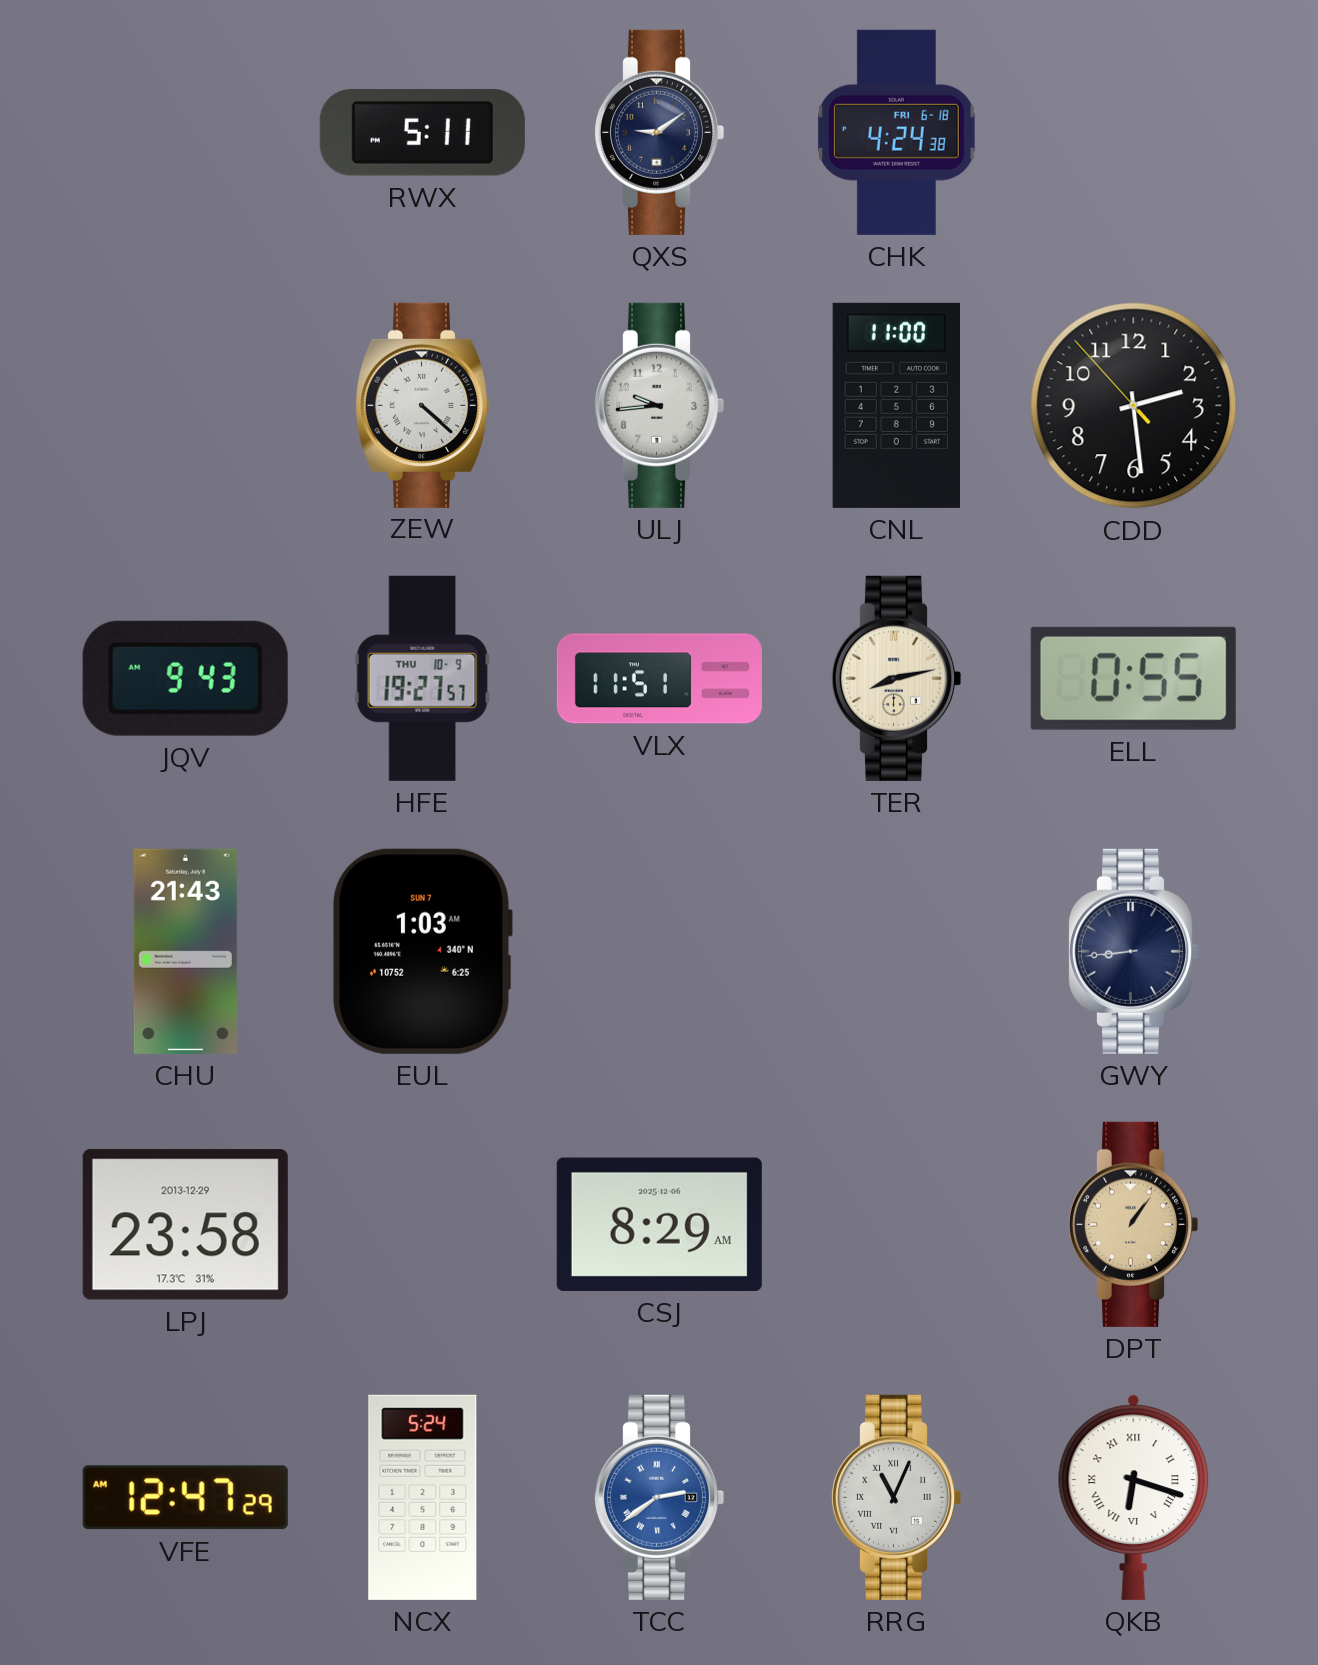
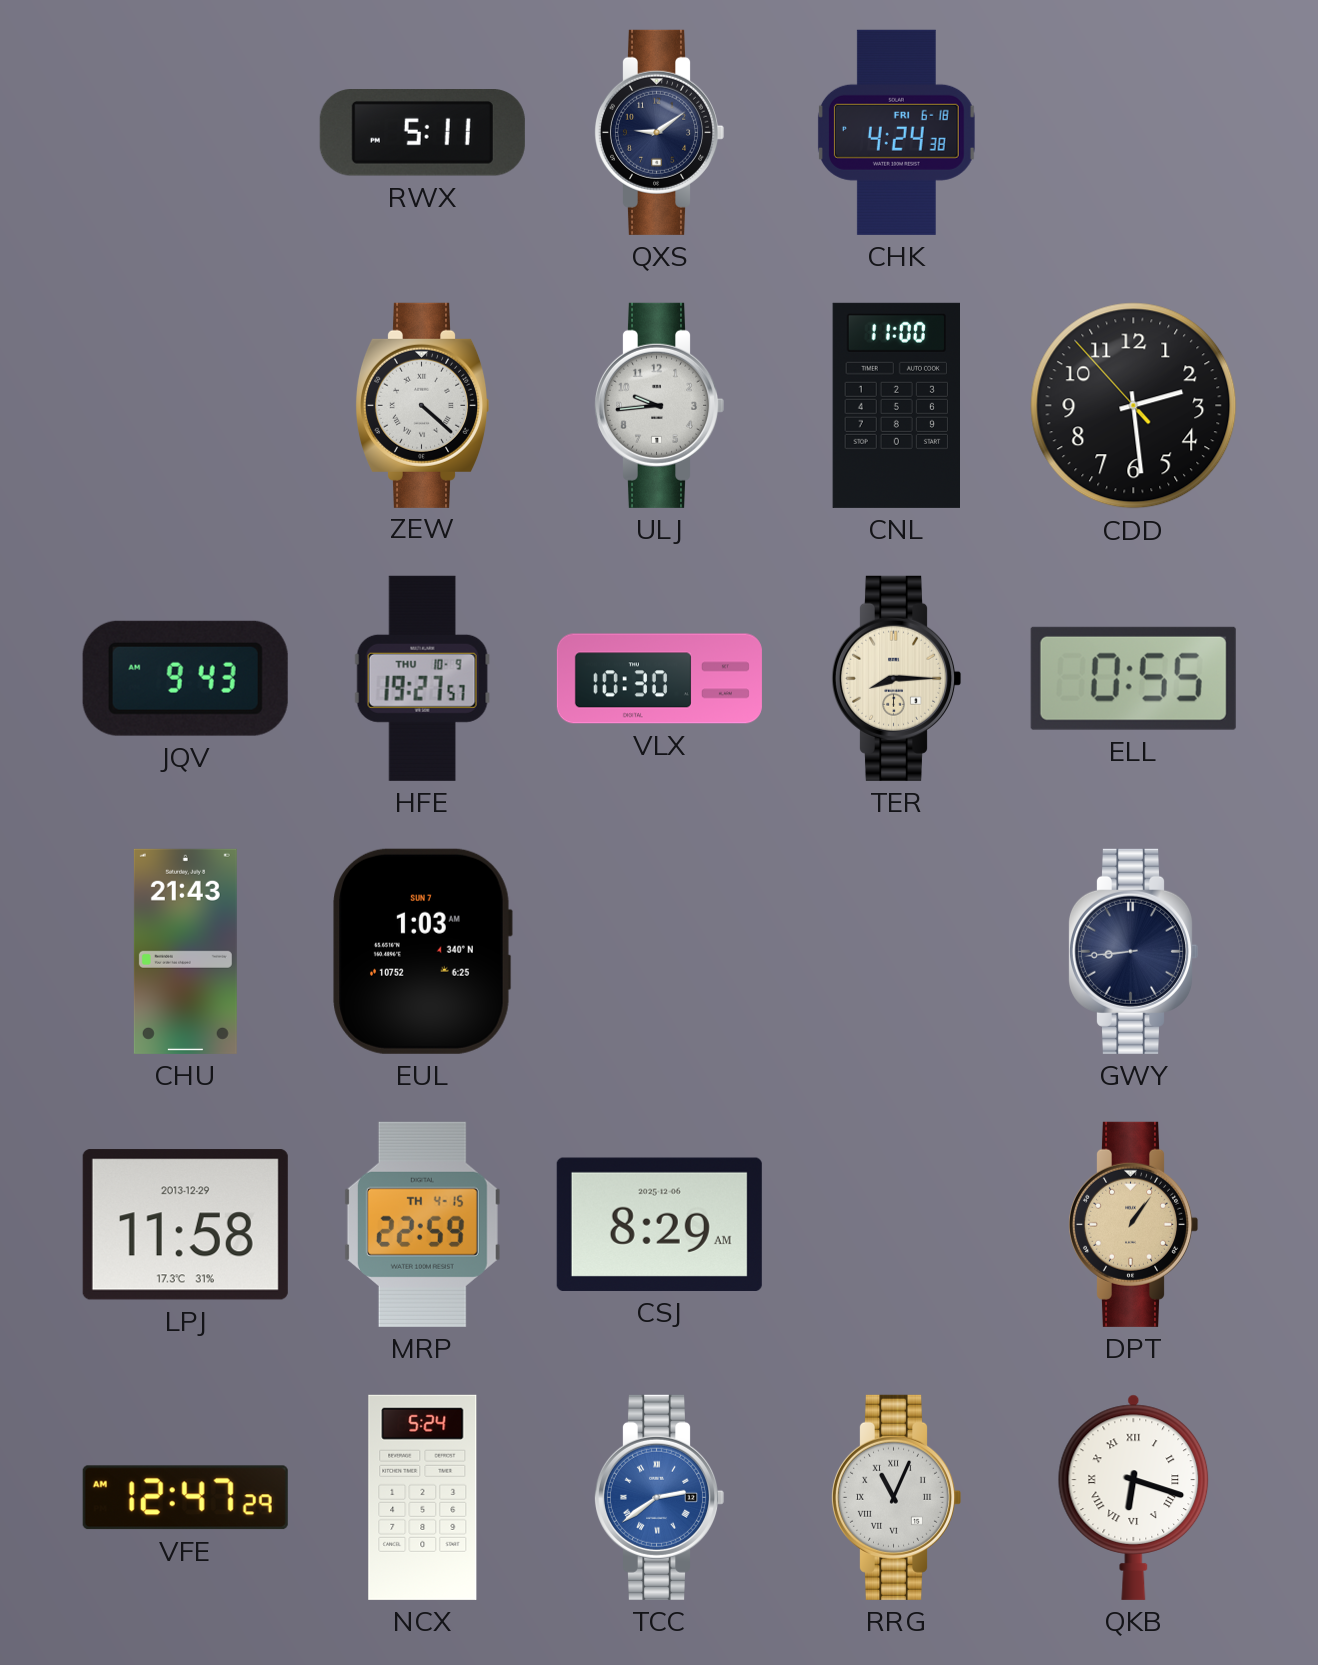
VLX: 11:51 -> 10:30
TER: 8:13 -> 8:15
LPJ: 23:58 -> 11:58
MRP: none -> 22:59
